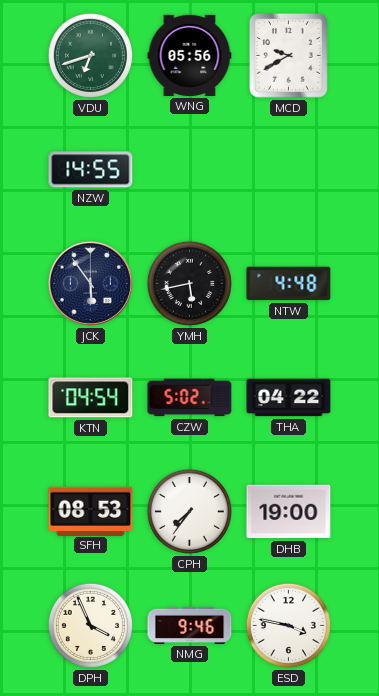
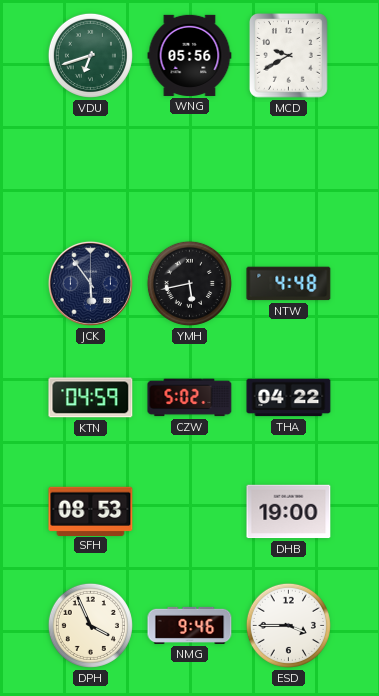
NZW: 14:55 -> none
KTN: 04:54 -> 04:59
CPH: 7:36 -> none
ESD: 3:47 -> 3:45
